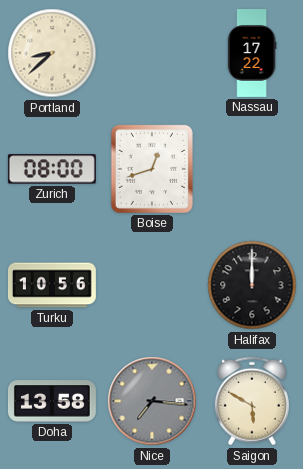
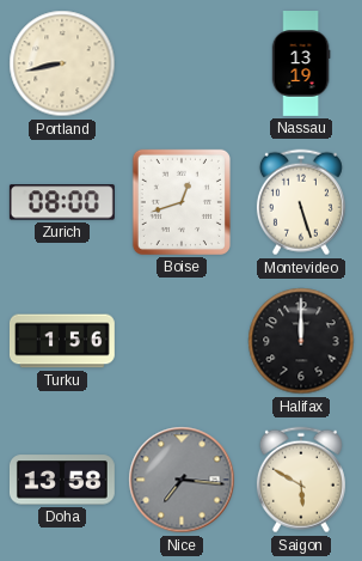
Portland: 8:38 -> 8:43
Nassau: 17:22 -> 13:19
Montevideo: none -> 5:27
Turku: 10:56 -> 1:56
